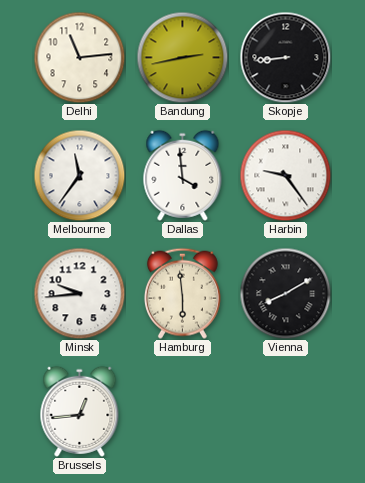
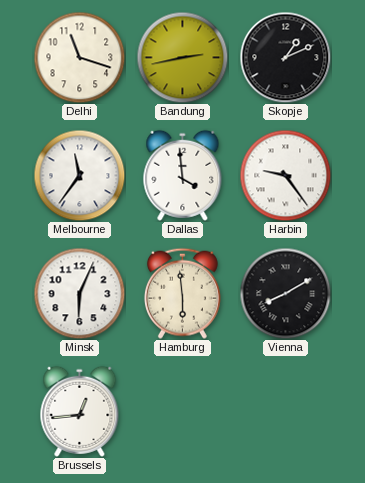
Delhi: 11:14 -> 11:18
Skopje: 8:44 -> 1:11
Minsk: 9:44 -> 6:04
